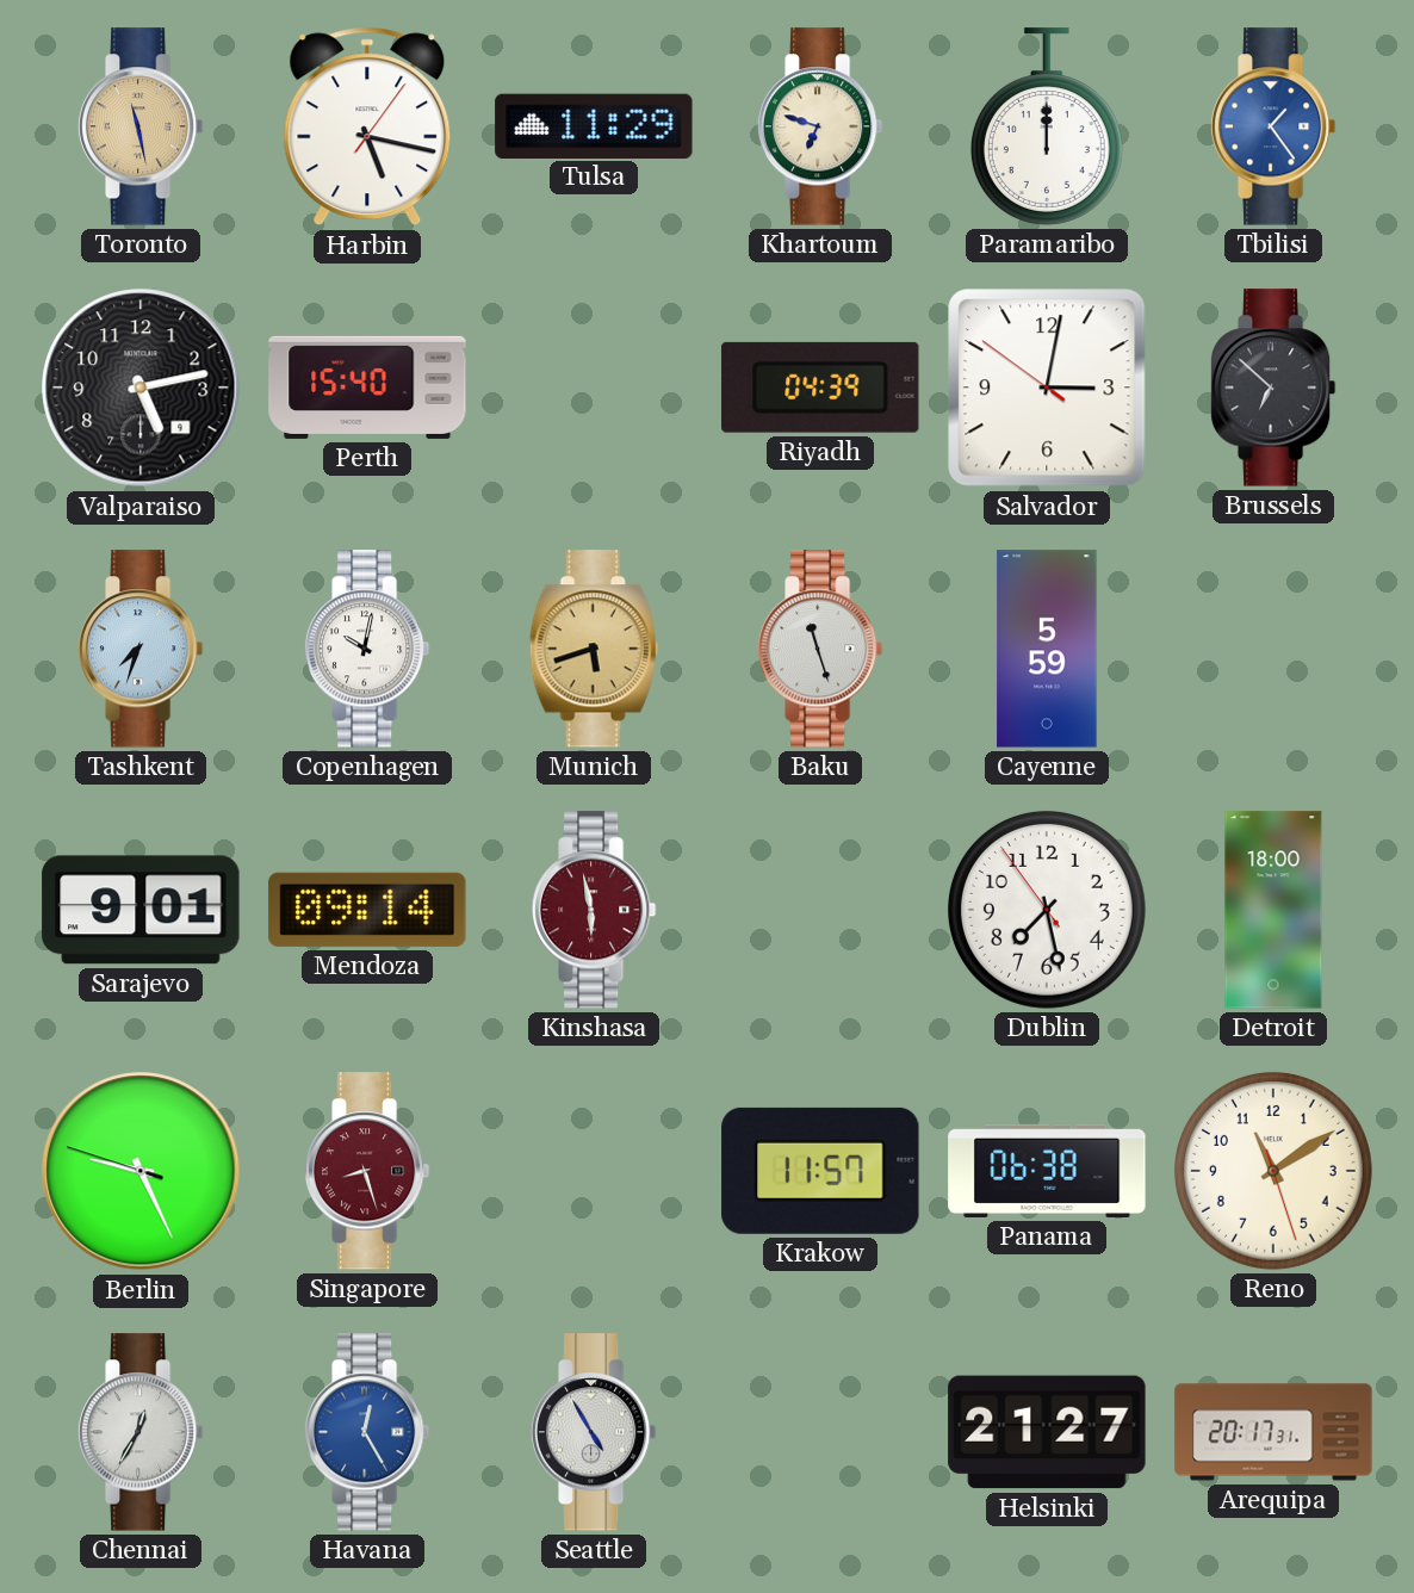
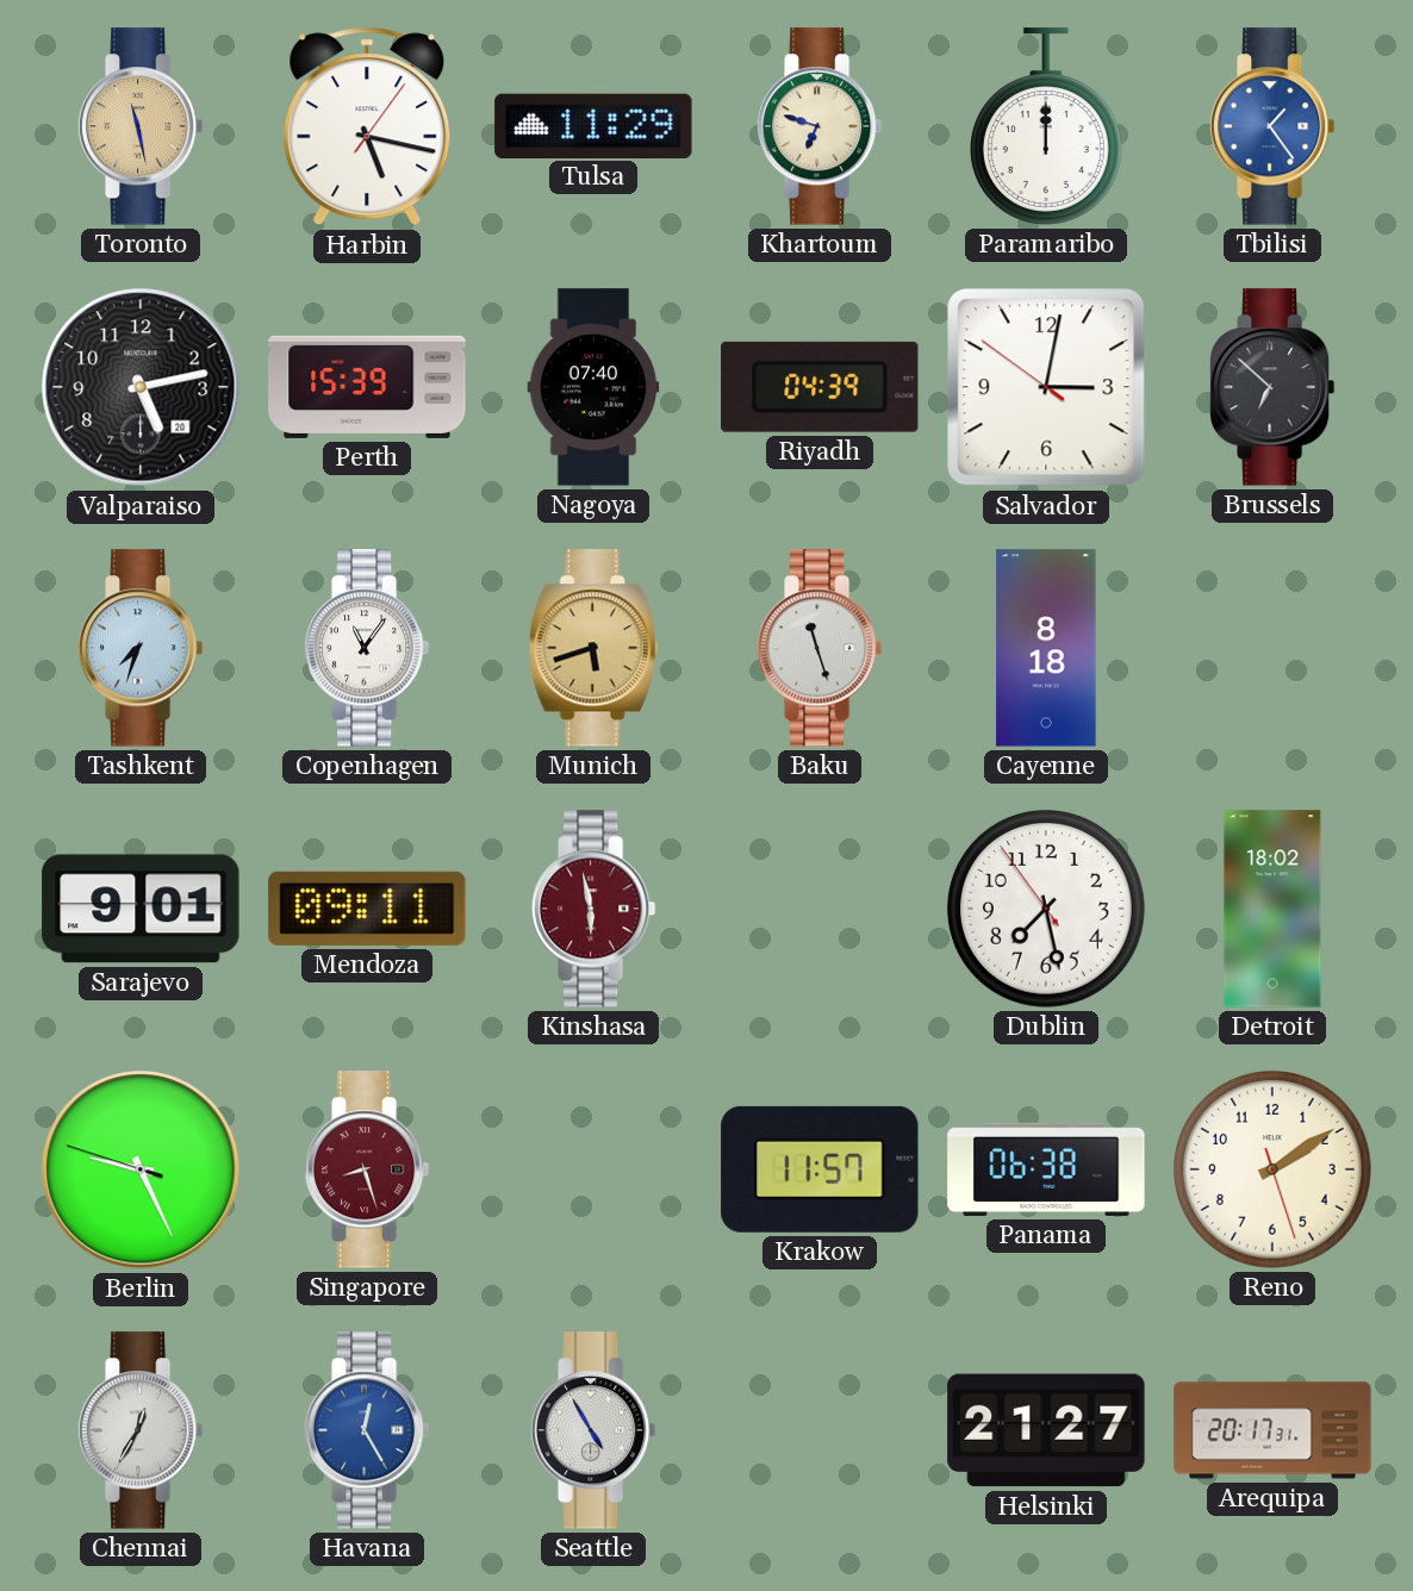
Valparaiso date: 9 -> 20
Perth: 15:40 -> 15:39
Nagoya: none -> 07:40
Copenhagen: 10:02 -> 11:06
Cayenne: 5:59 -> 8:18
Mendoza: 09:14 -> 09:11
Detroit: 18:00 -> 18:02
Reno: 11:09 -> 2:09
